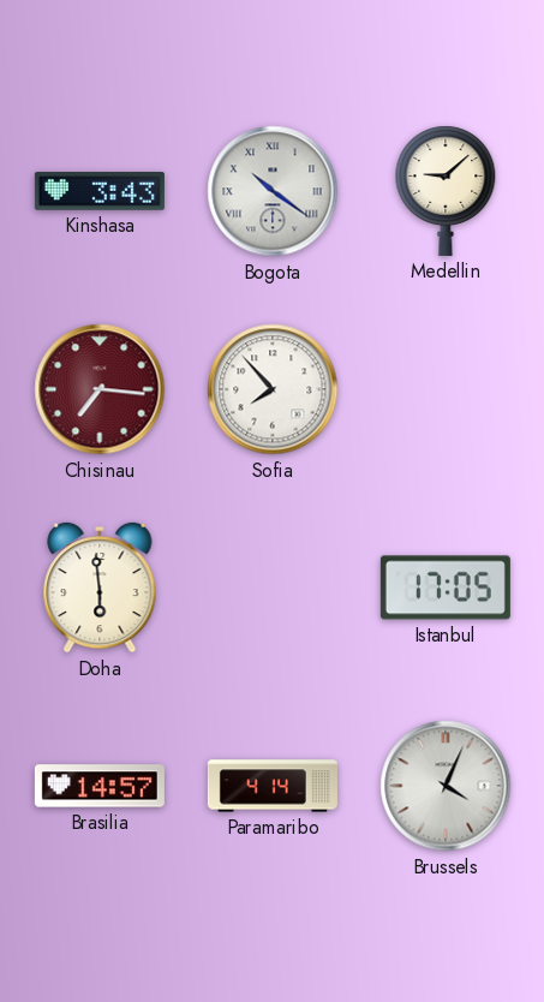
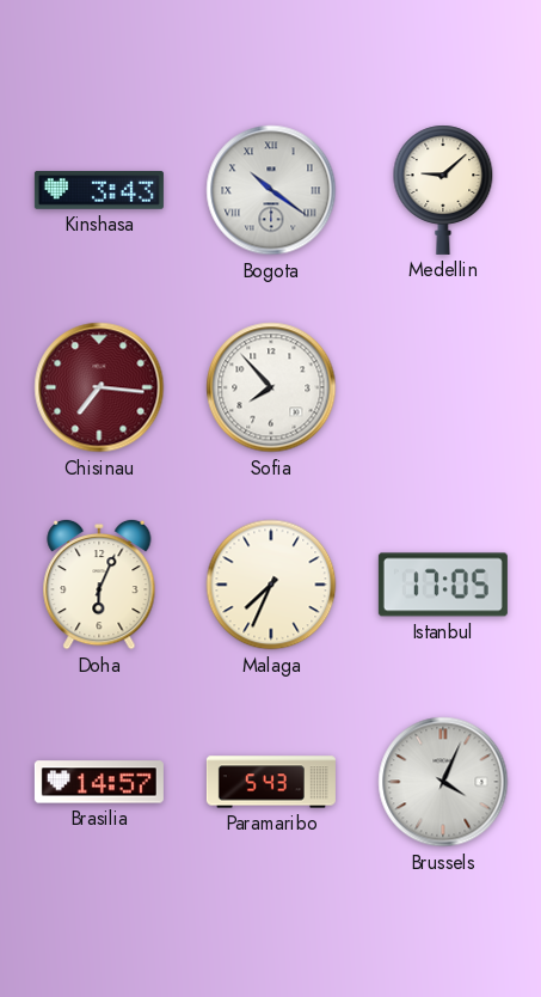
Doha: 5:59 -> 6:04
Malaga: none -> 7:34
Paramaribo: 4:14 -> 5:43
